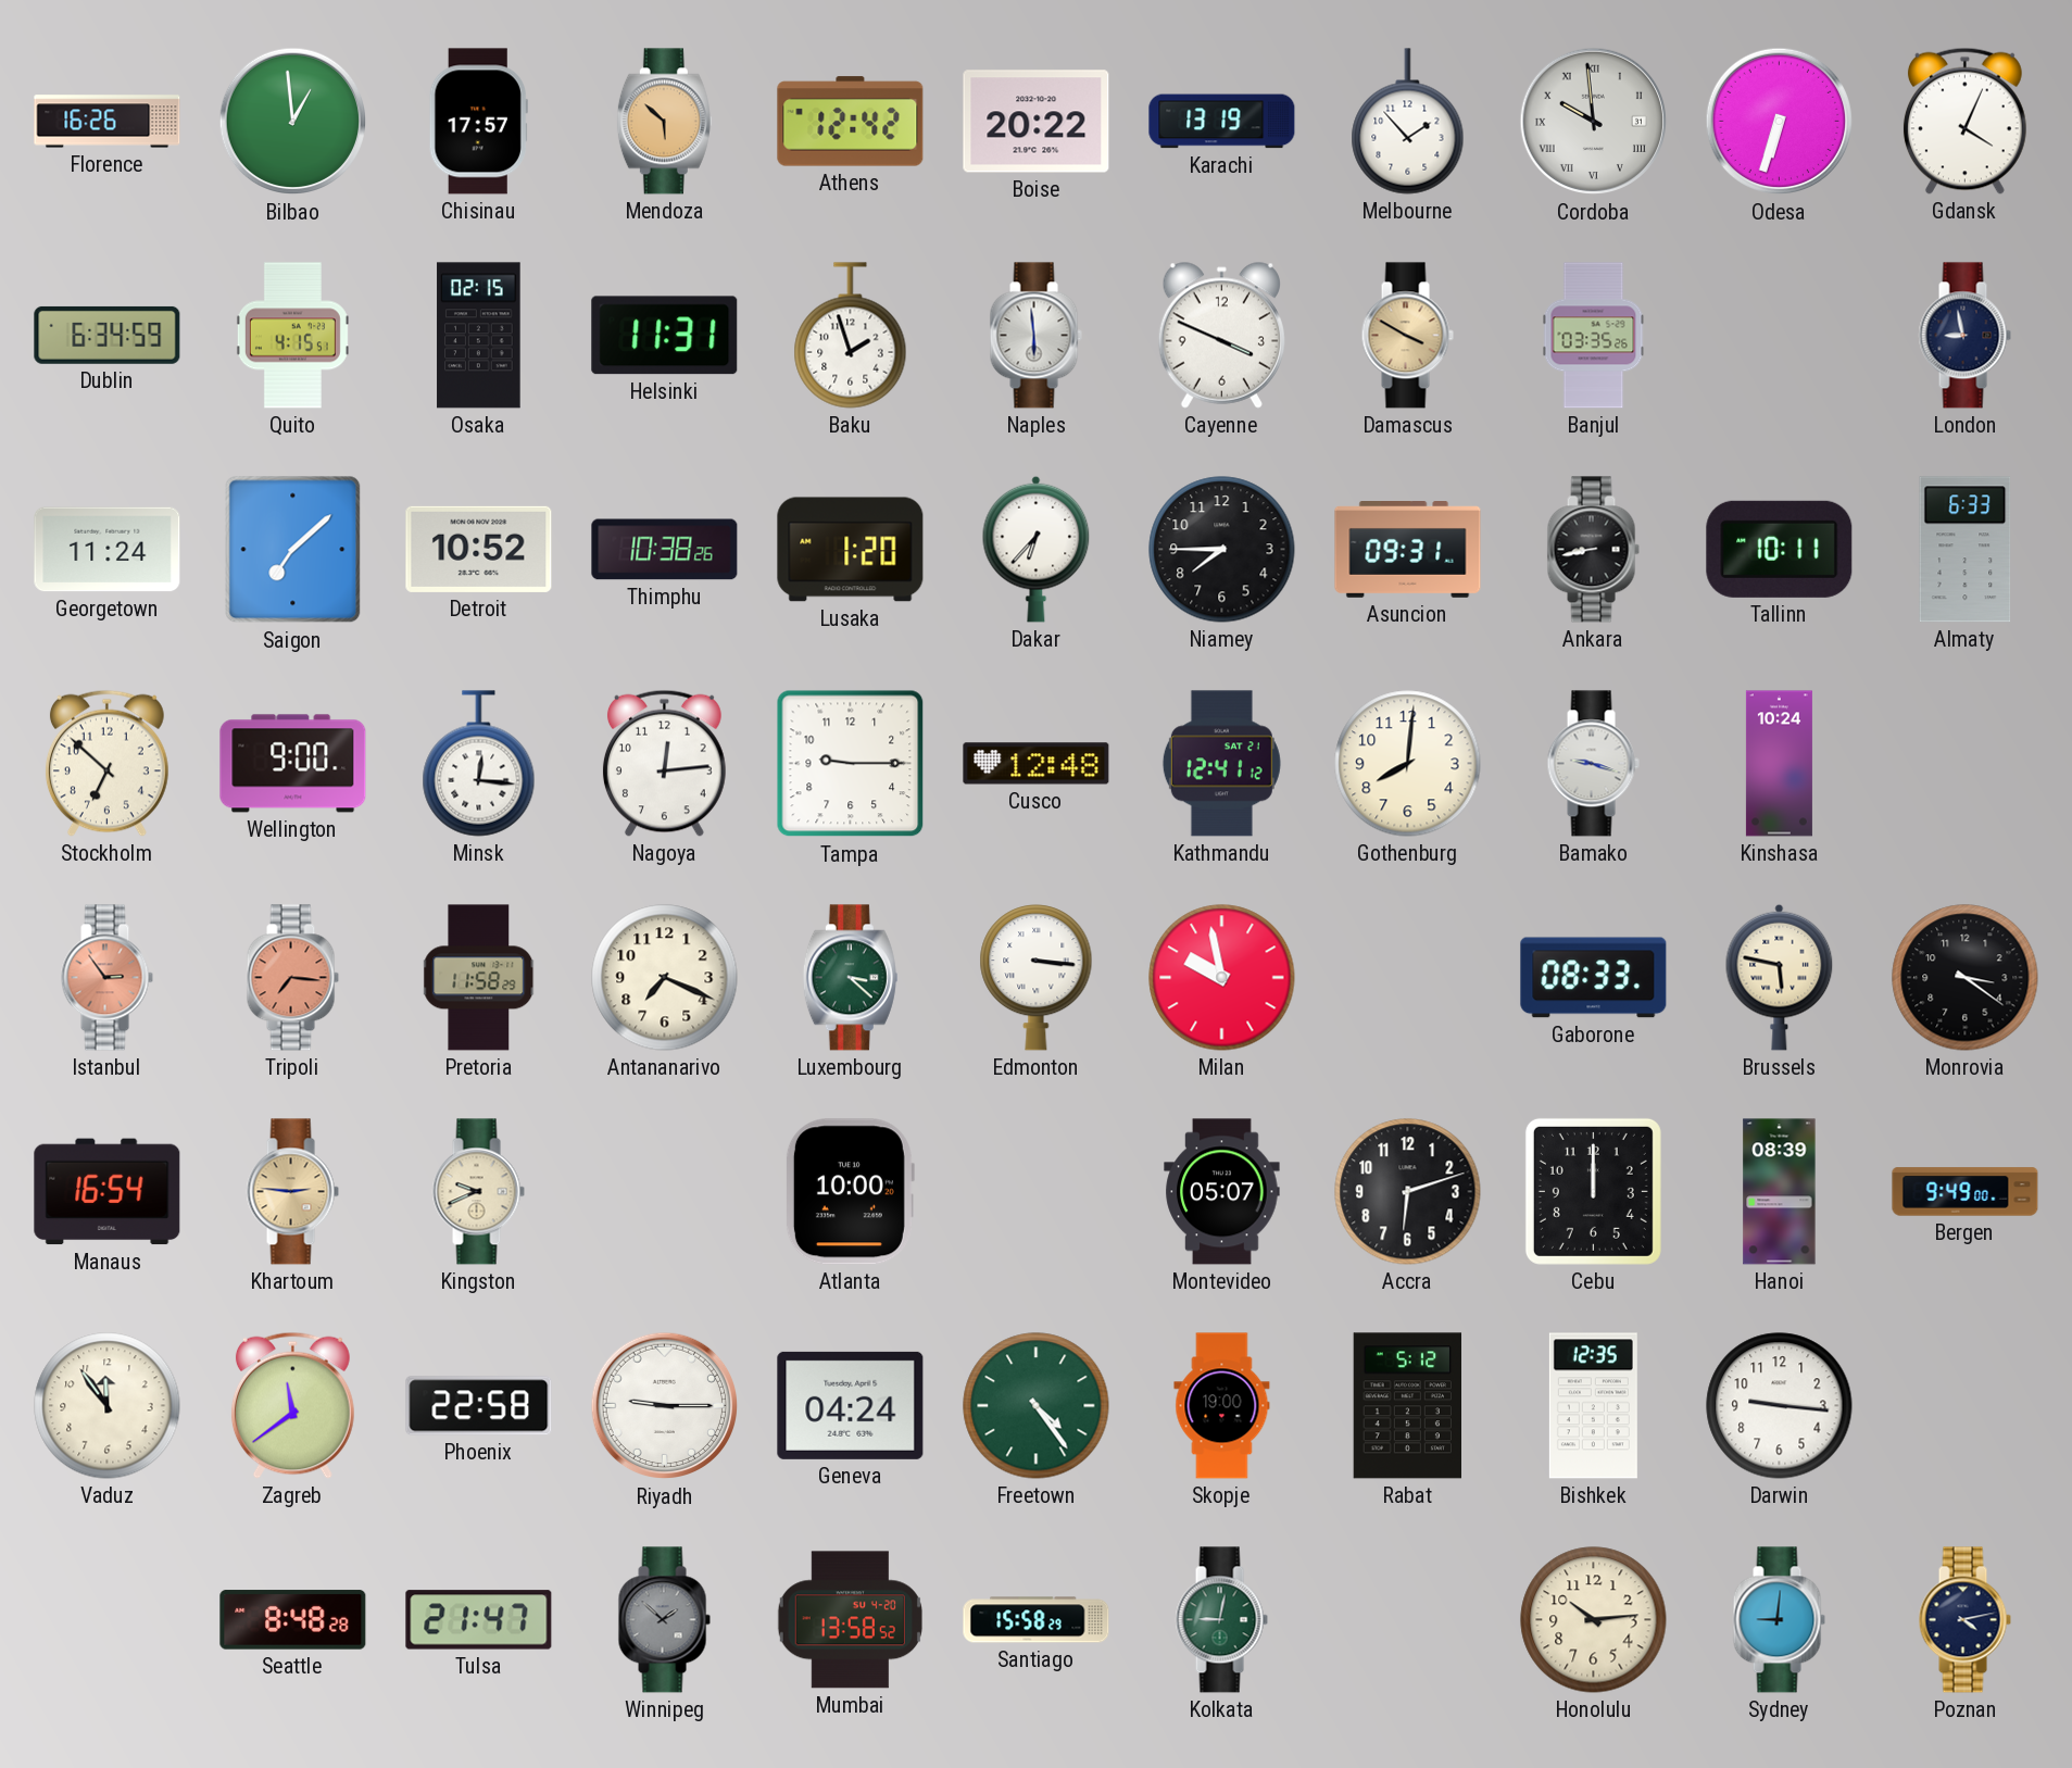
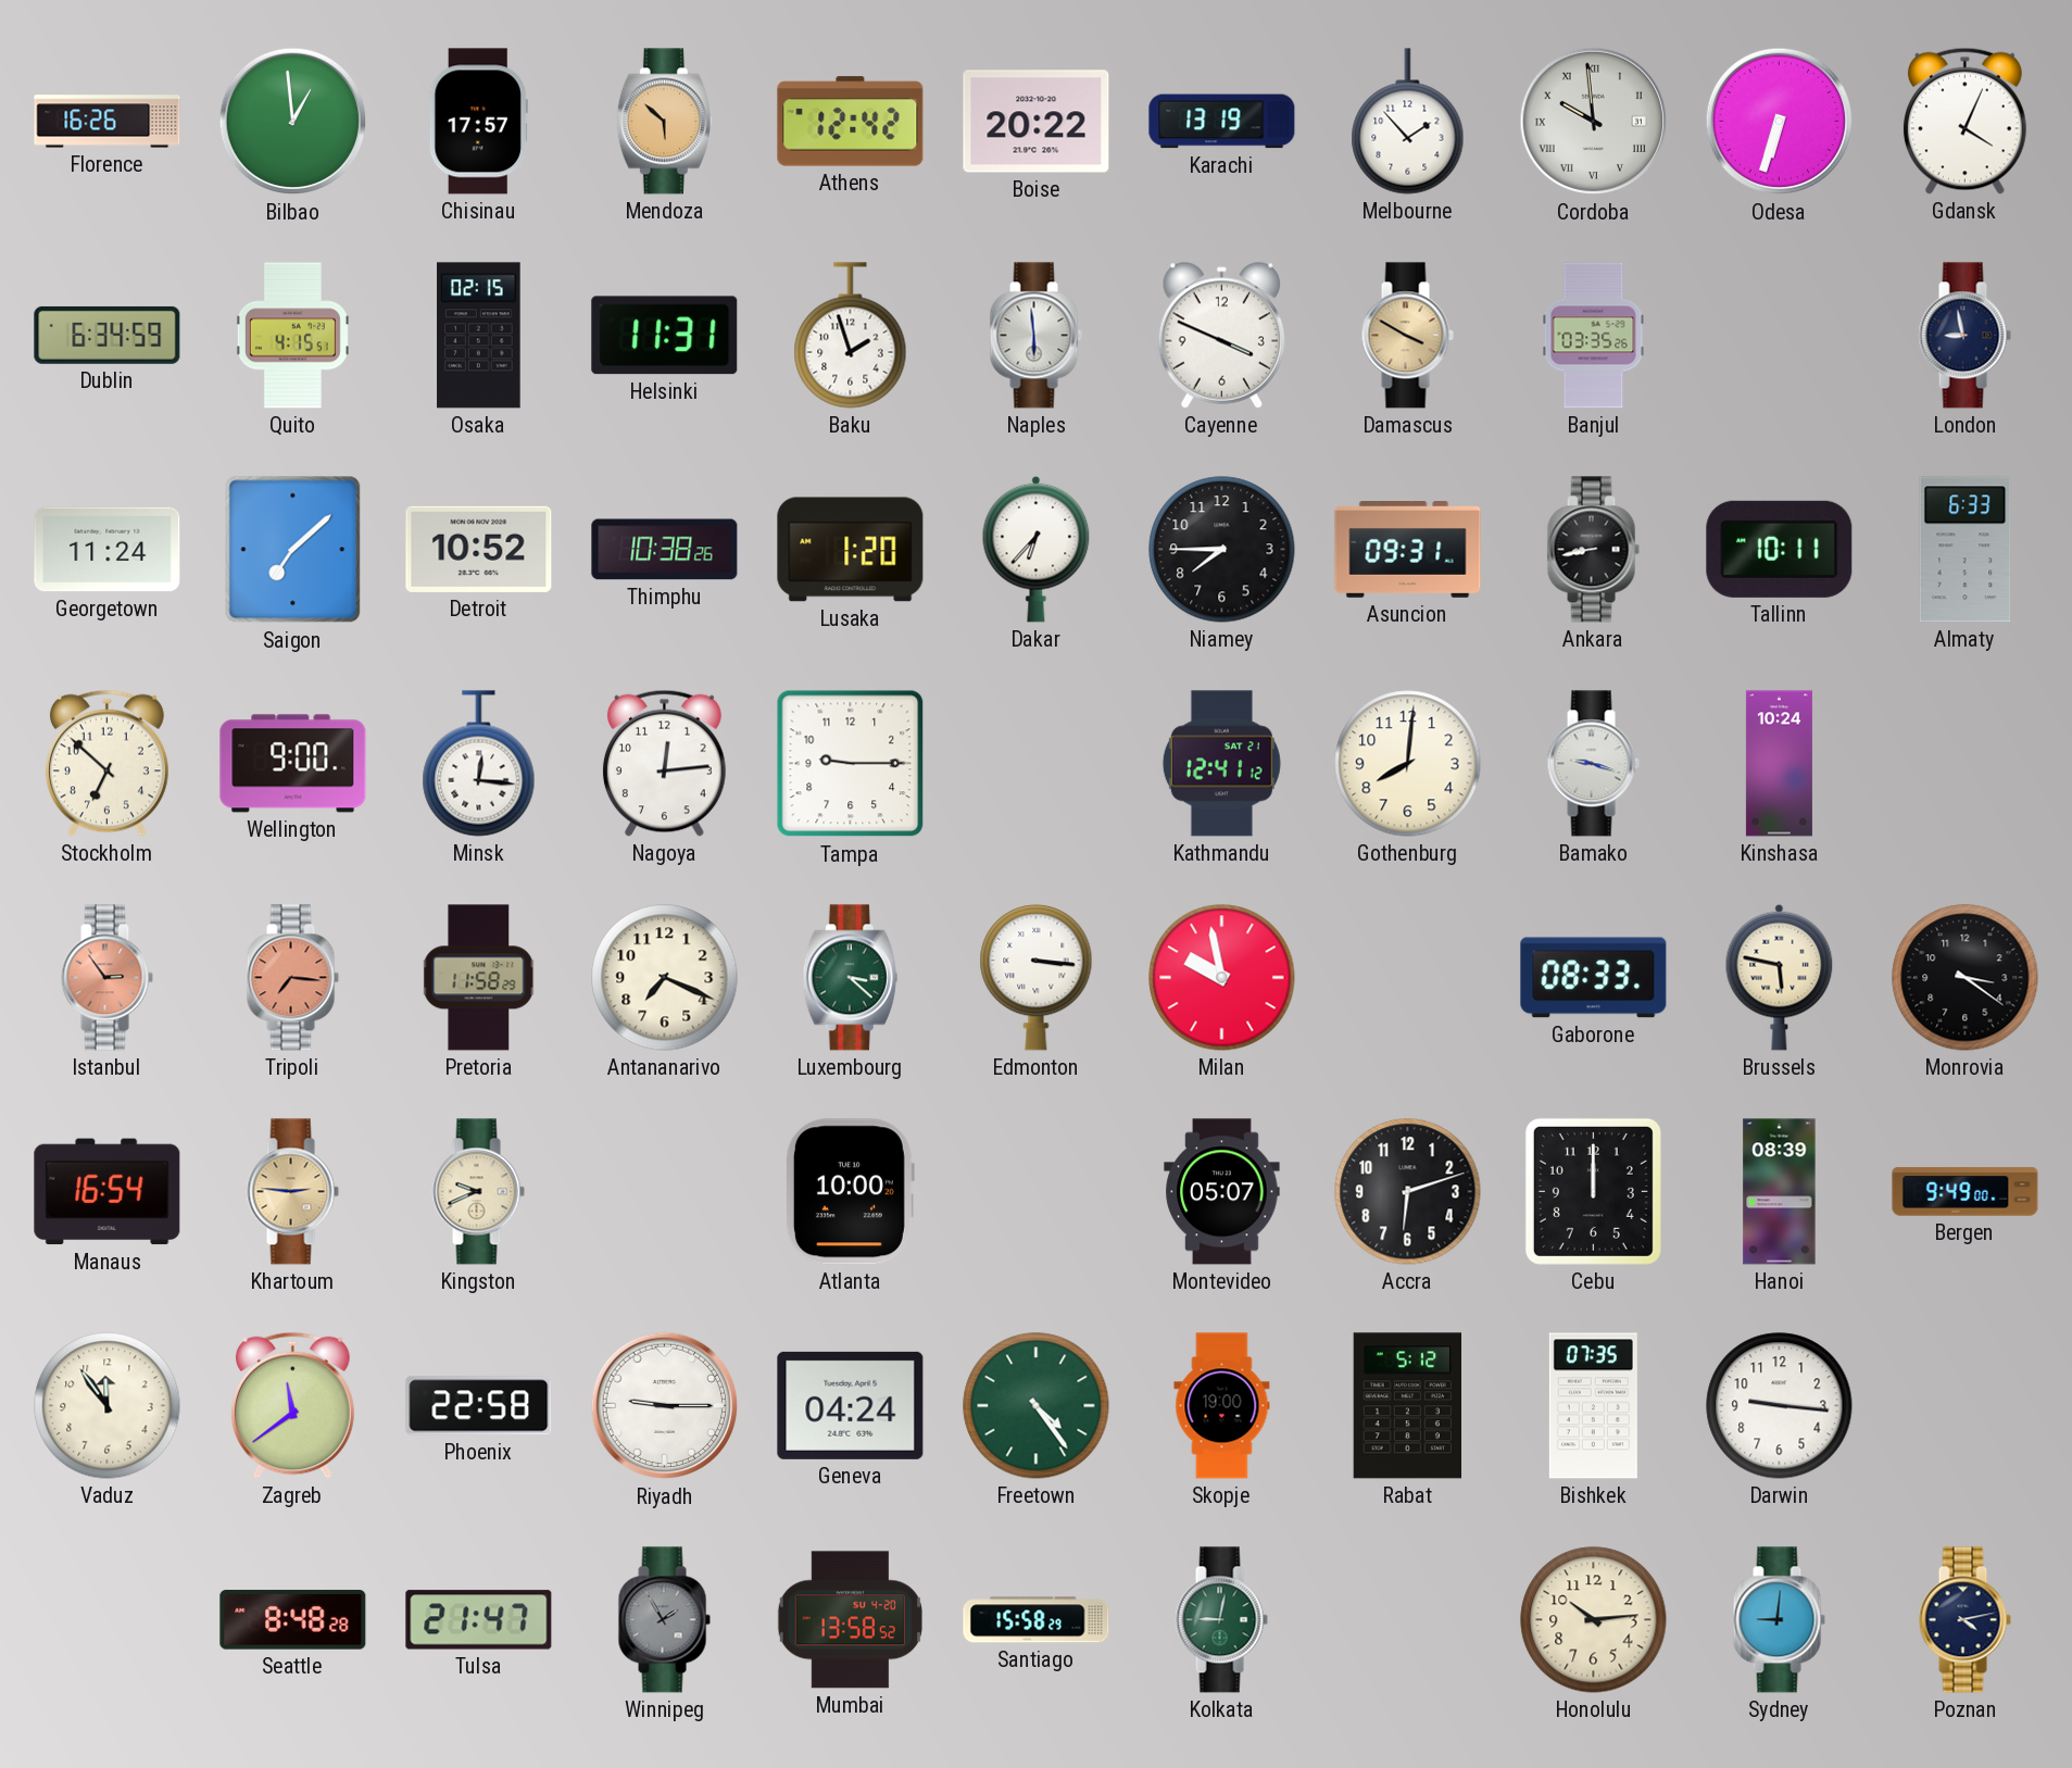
Cusco: 12:48 -> none
Bishkek: 12:35 -> 07:35
Winnipeg: 1:52 -> 1:55
